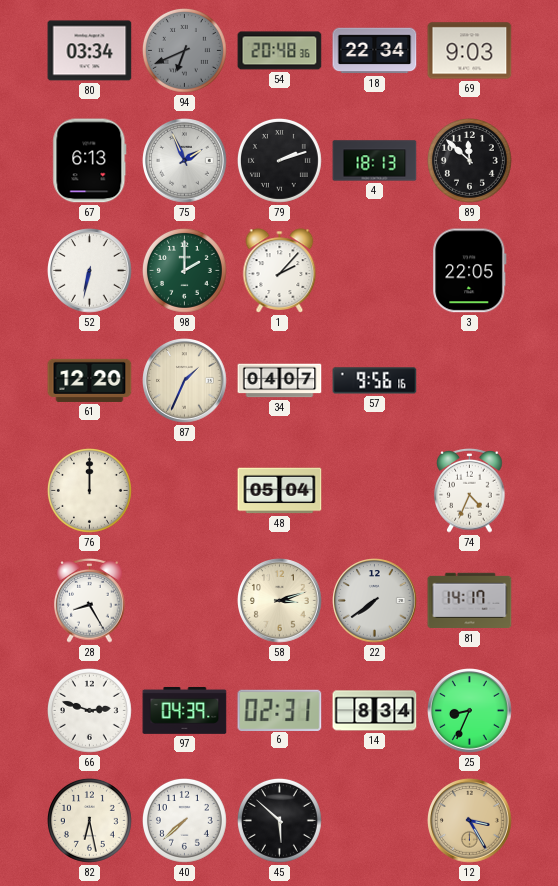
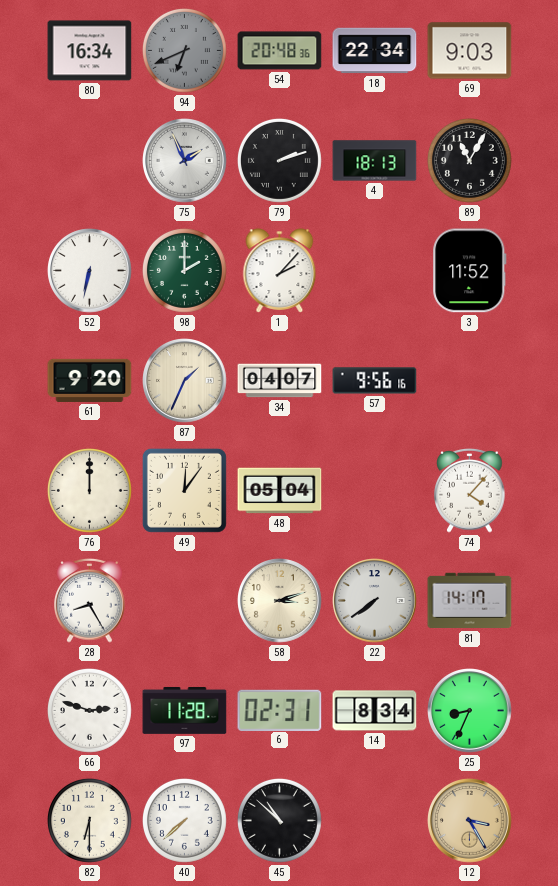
80: 03:34 -> 16:34
67: 6:13 -> none
89: 11:52 -> 11:05
3: 22:05 -> 11:52
61: 12:20 -> 9:20
49: none -> 12:06
74: 4:34 -> 4:07
97: 04:39 -> 11:28
82: 6:28 -> 6:30
45: 5:52 -> 10:52
